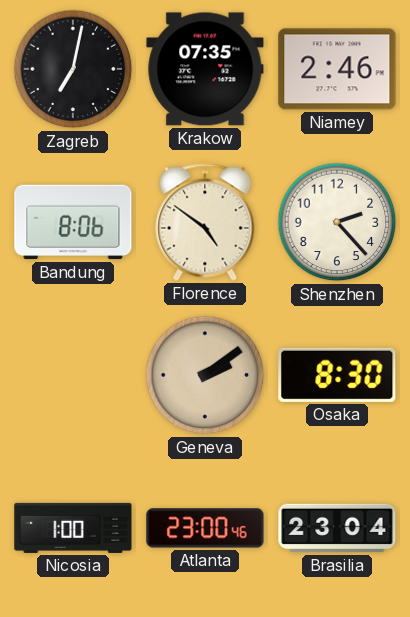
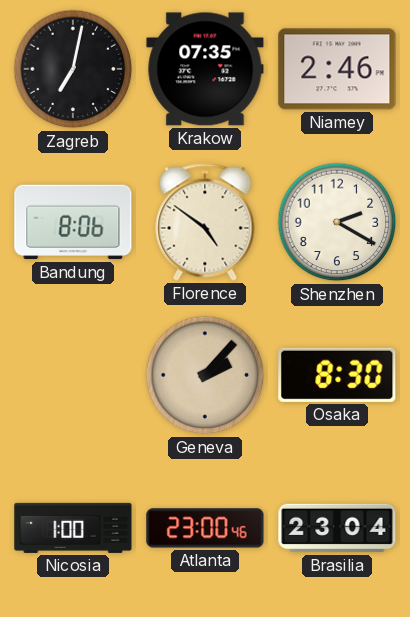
Shenzhen: 2:23 -> 2:20
Geneva: 2:09 -> 2:07
